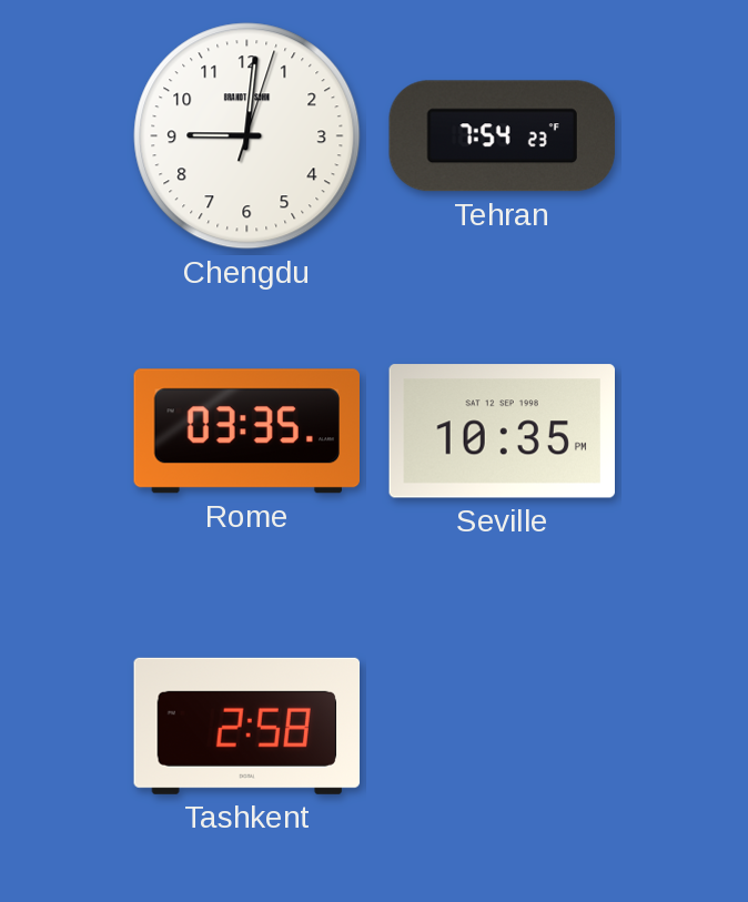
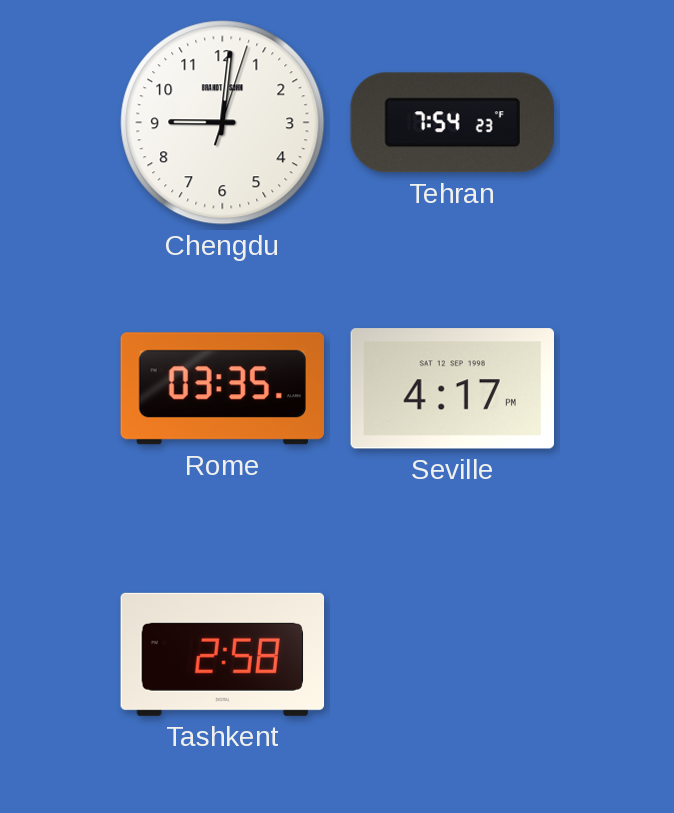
Seville: 10:35 -> 4:17
